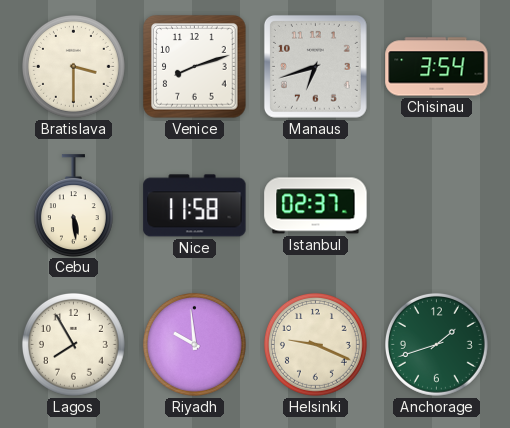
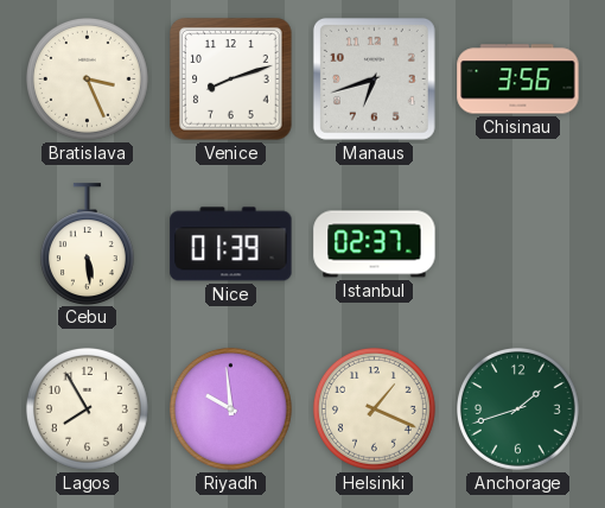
Bratislava: 3:30 -> 3:26
Chisinau: 3:54 -> 3:56
Nice: 11:58 -> 01:39
Helsinki: 9:19 -> 1:19
